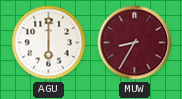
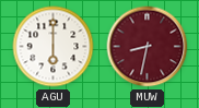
MUW: 8:35 -> 8:32
